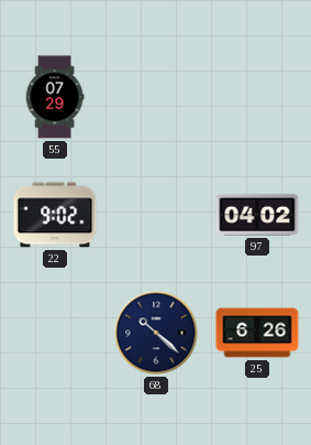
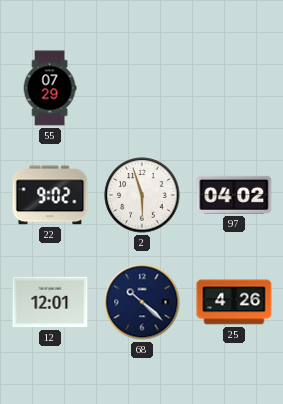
2: none -> 5:57
12: none -> 12:01
25: 6:26 -> 4:26
